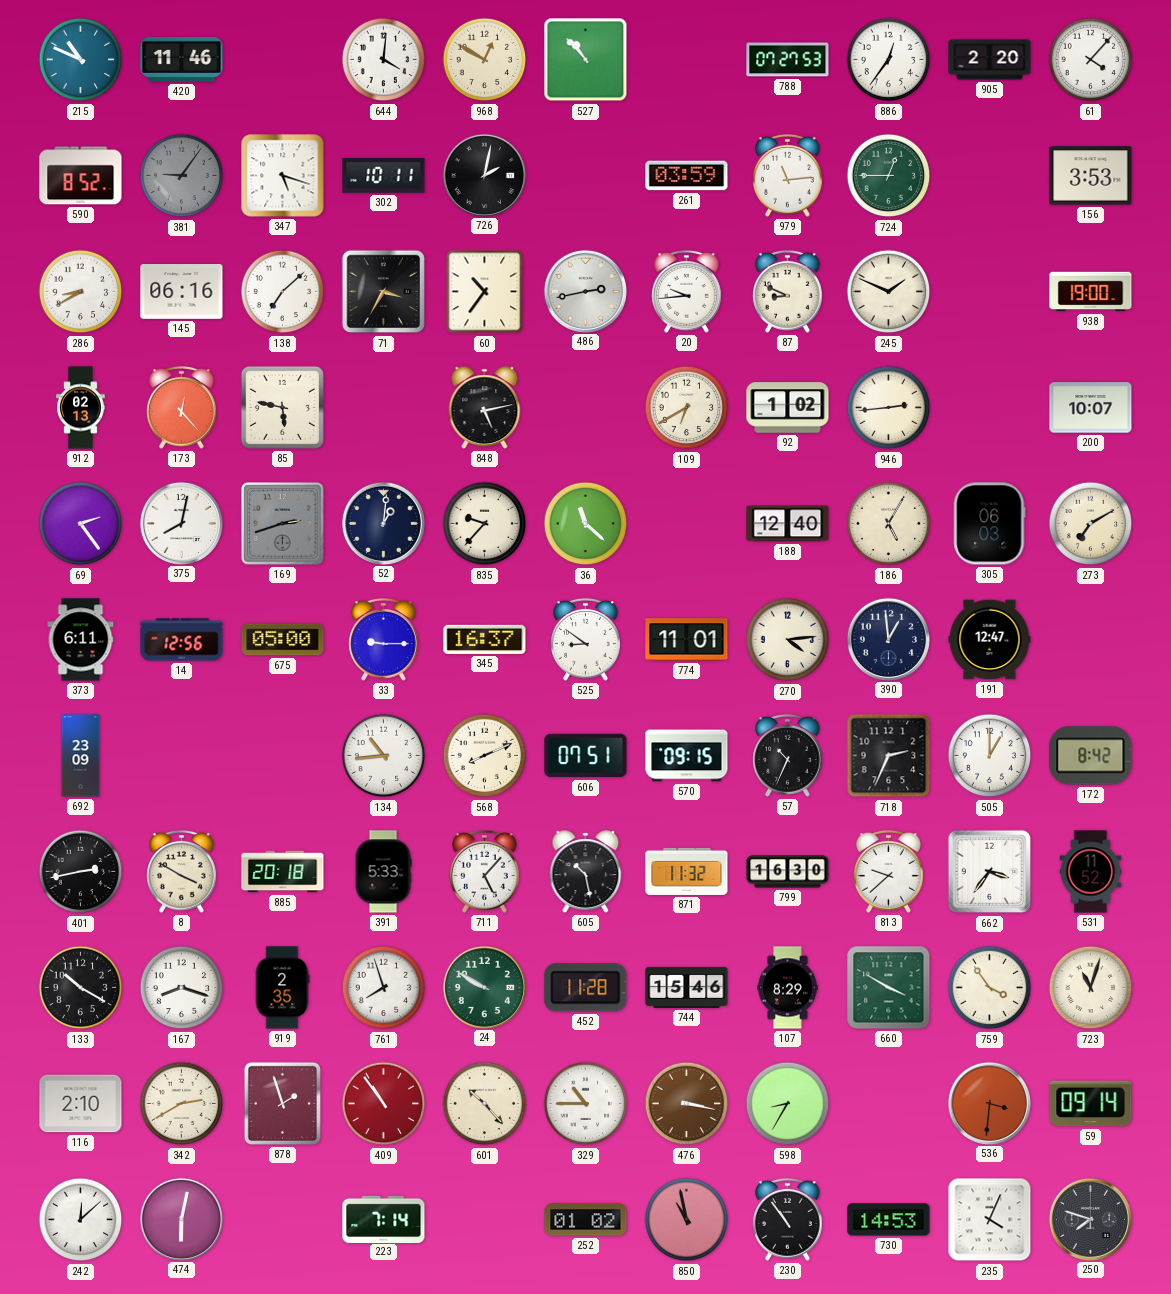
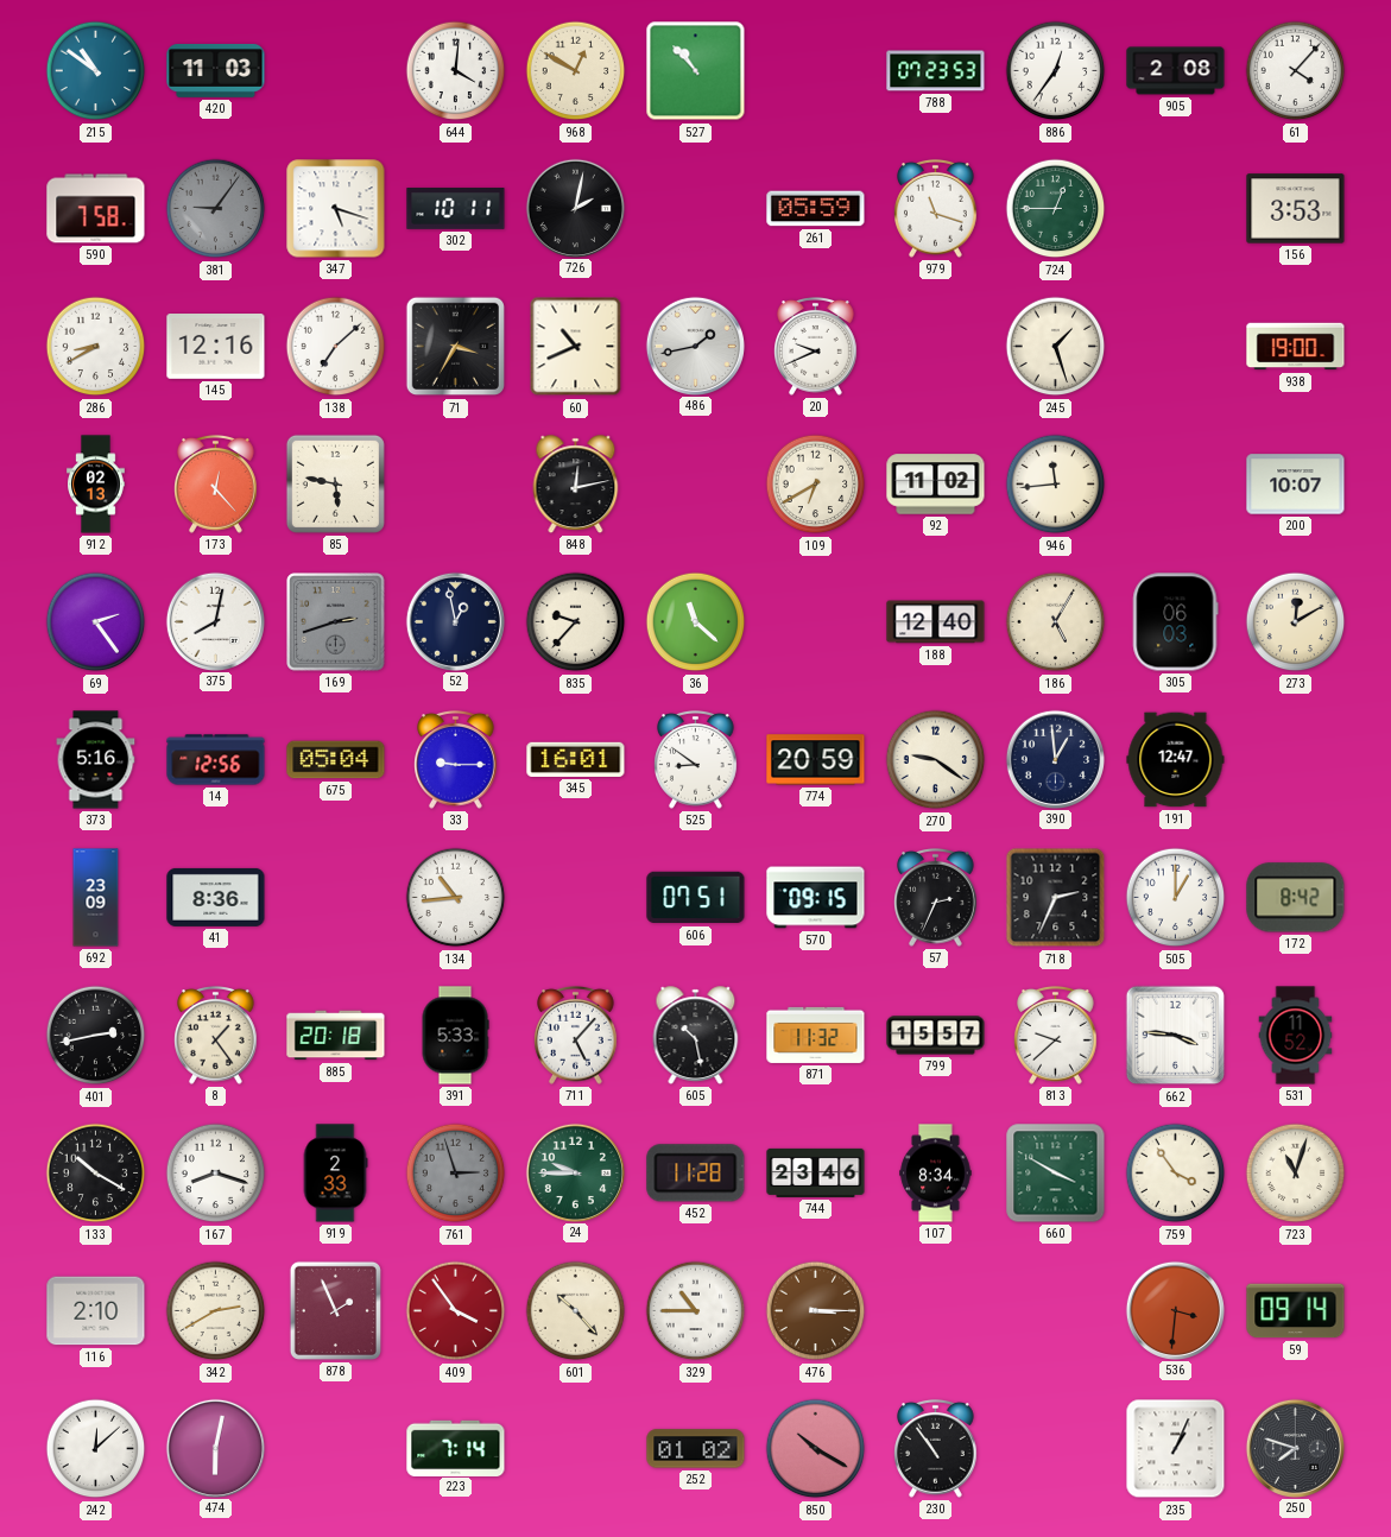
215: 10:49 -> 10:51
420: 11:46 -> 11:03
788: 07:27 -> 07:23
905: 2:20 -> 2:08
590: 8:52 -> 7:58
261: 03:59 -> 05:59
979: 11:14 -> 11:18
145: 06:16 -> 12:16
60: 10:36 -> 10:41
486: 2:43 -> 1:43
20: 9:44 -> 9:41
87: 8:49 -> none
245: 1:49 -> 1:27
848: 5:13 -> 12:13
92: 1:02 -> 11:02
946: 2:44 -> 11:44
52: 1:01 -> 12:58
273: 7:10 -> 12:10
373: 6:11 -> 5:16
675: 05:00 -> 05:04
345: 16:37 -> 16:01
774: 11:01 -> 20:59
270: 4:14 -> 9:21
41: none -> 8:36
568: 8:11 -> none
57: 10:34 -> 2:34
8: 3:50 -> 1:24
799: 16:30 -> 15:57
662: 3:36 -> 3:46
919: 2:35 -> 2:33
761: 7:57 -> 2:57
761 dial: white -> grey
24: 9:50 -> 9:45
744: 15:46 -> 23:46
107: 8:29 -> 8:34
878: 1:57 -> 1:56
409: 10:54 -> 3:54
476: 3:17 -> 3:15
598: 8:35 -> none
850: 10:58 -> 10:20
730: 14:53 -> none
235: 4:04 -> 1:04
